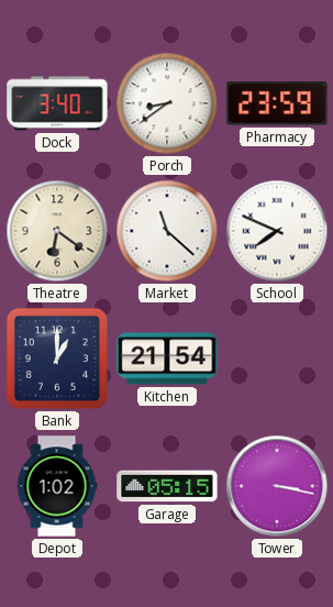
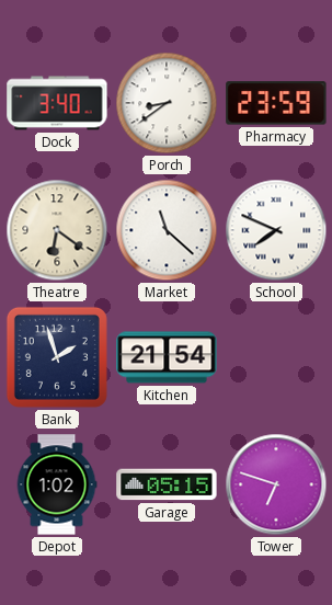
Bank: 1:00 -> 1:57
Tower: 3:17 -> 6:48
